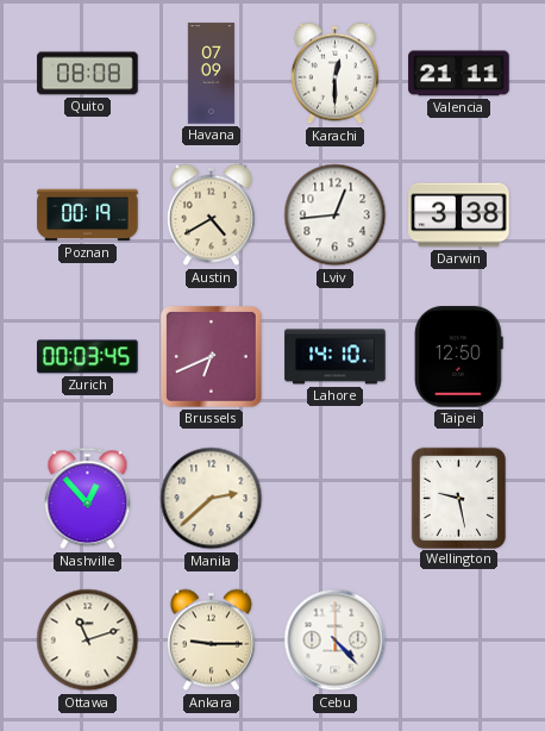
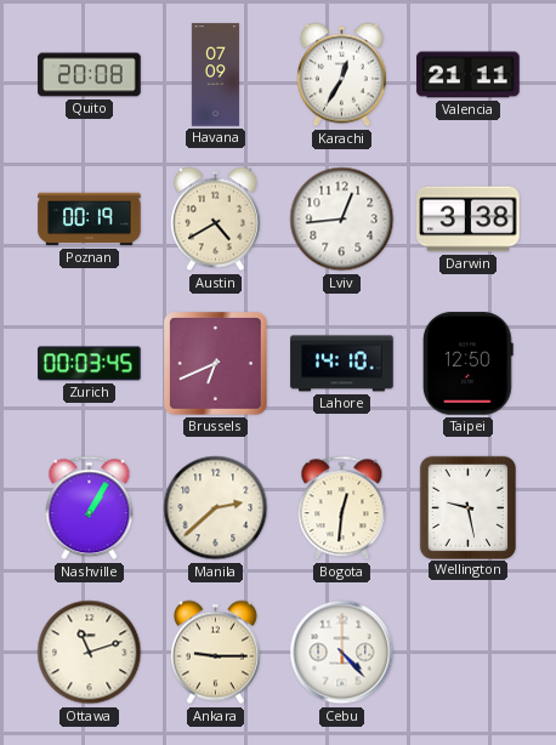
Quito: 08:08 -> 20:08
Karachi: 12:30 -> 12:35
Nashville: 12:53 -> 1:05
Bogota: none -> 12:31
